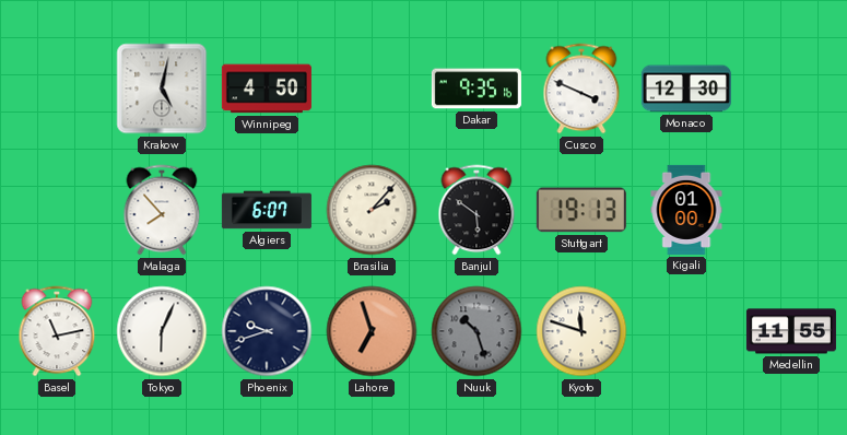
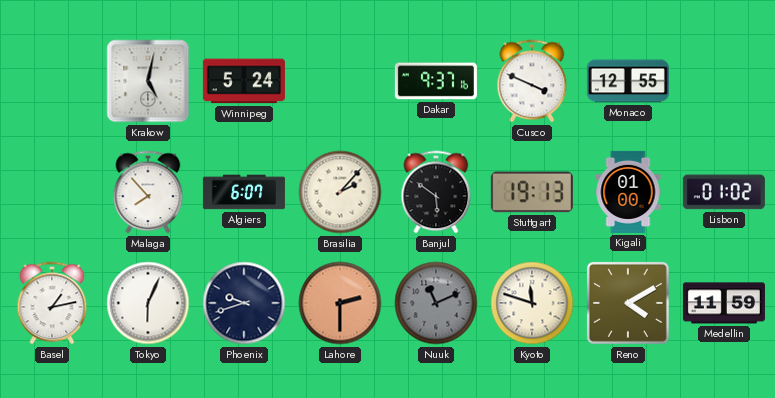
Winnipeg: 4:50 -> 5:24
Dakar: 9:35 -> 9:37
Monaco: 12:30 -> 12:55
Lisbon: none -> 01:02
Basel: 11:13 -> 1:13
Lahore: 6:57 -> 2:30
Nuuk: 10:27 -> 11:11
Reno: none -> 4:10
Medellin: 11:55 -> 11:59
